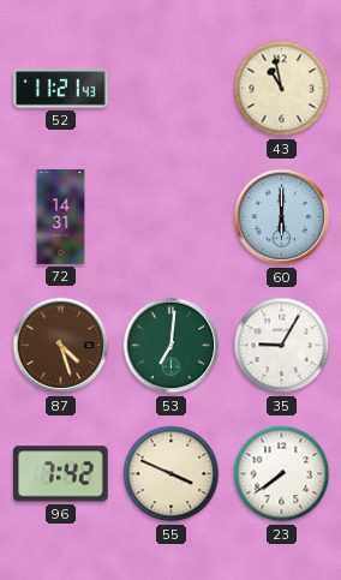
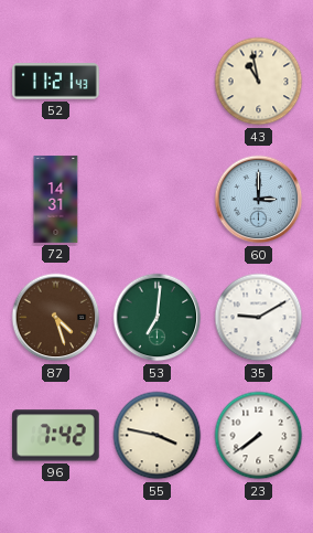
60: 6:00 -> 3:00
35: 9:05 -> 9:10
55: 3:49 -> 3:47
